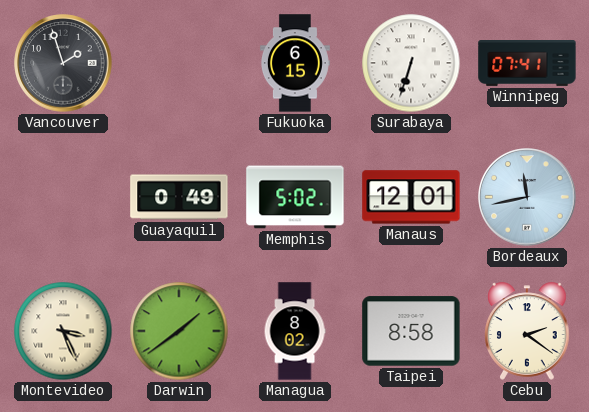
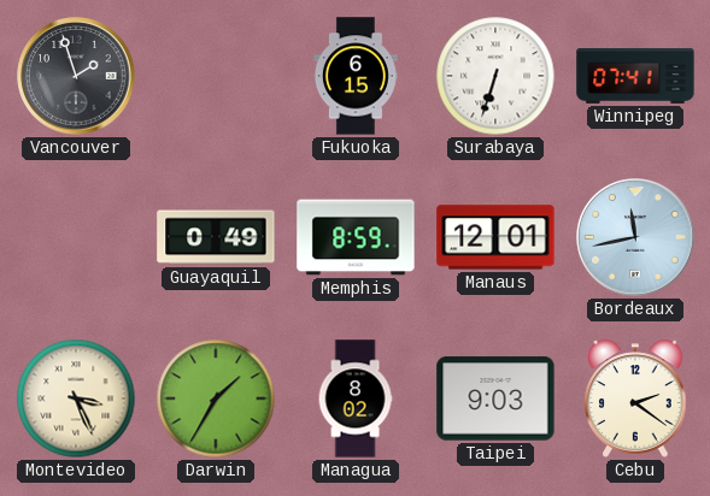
Memphis: 5:02 -> 8:59
Darwin: 1:39 -> 1:35
Taipei: 8:58 -> 9:03
